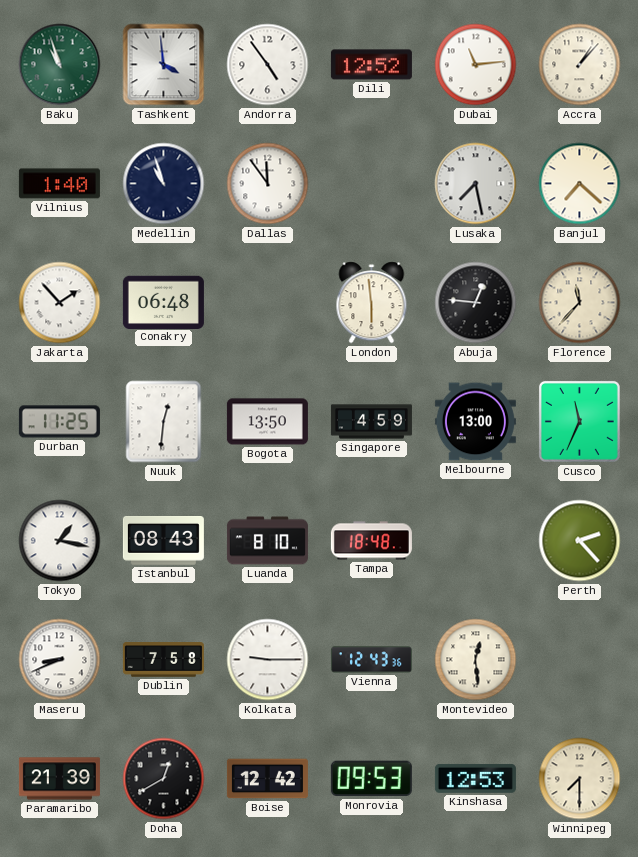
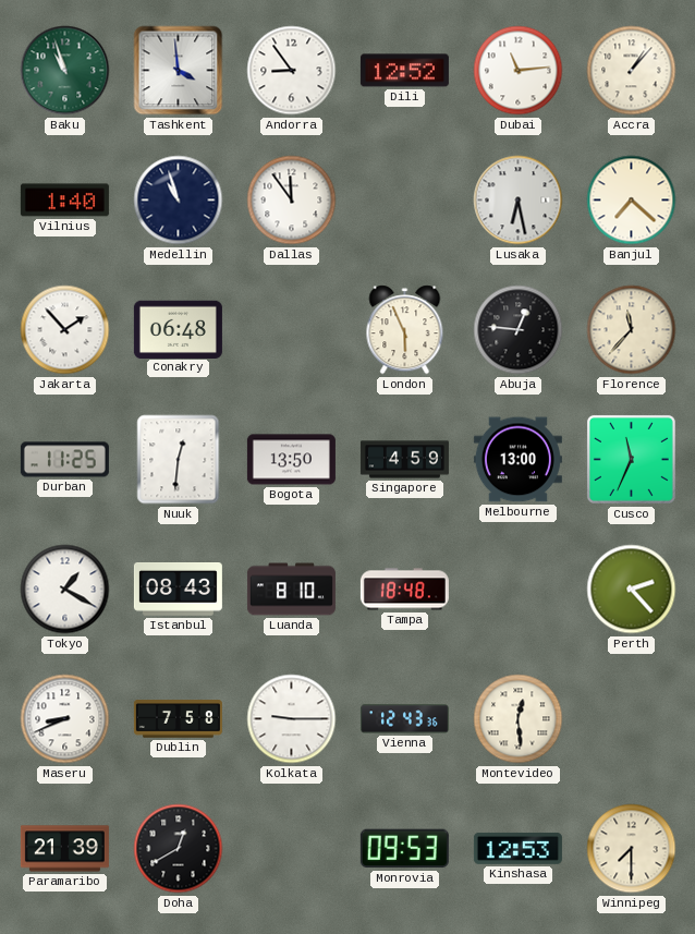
Andorra: 4:54 -> 8:54
Lusaka: 7:28 -> 6:28
London: 5:59 -> 5:56
Tokyo: 1:17 -> 1:20
Boise: 12:42 -> none
